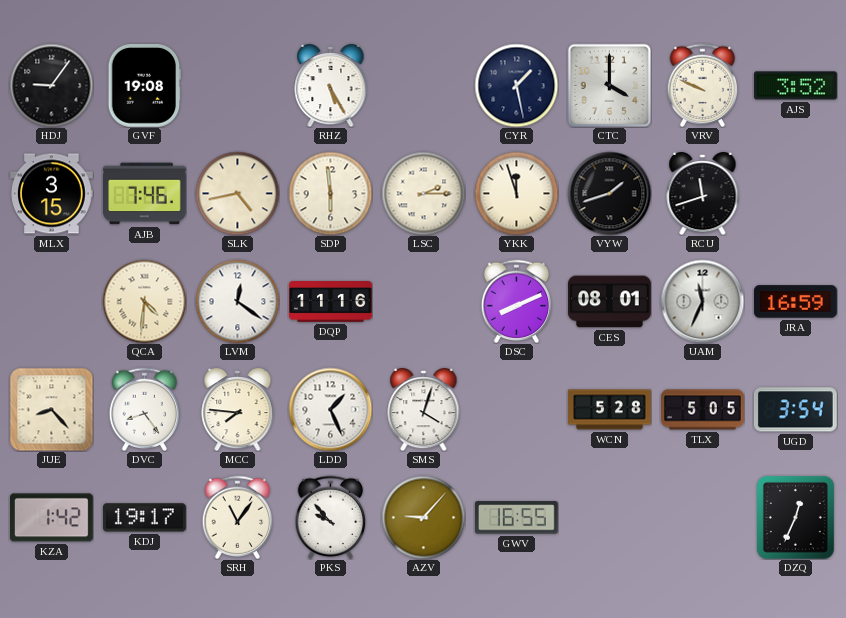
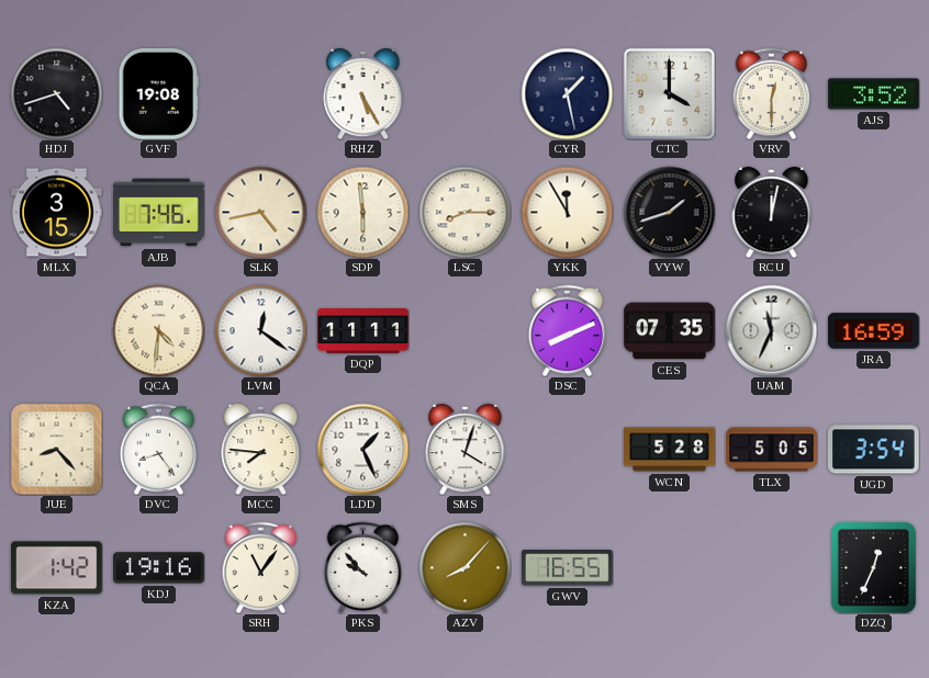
HDJ: 9:06 -> 4:42
VRV: 9:49 -> 12:30
LSC: 2:15 -> 8:15
YKK: 11:57 -> 11:55
RCU: 11:42 -> 12:02
DQP: 11:16 -> 11:11
CES: 08:01 -> 07:35
KDJ: 19:17 -> 19:16
AZV: 9:07 -> 8:07
